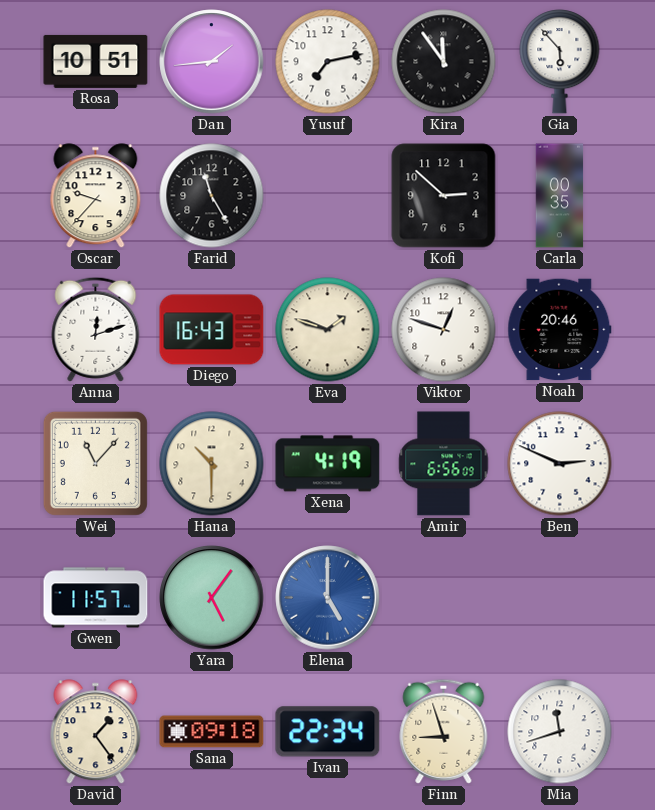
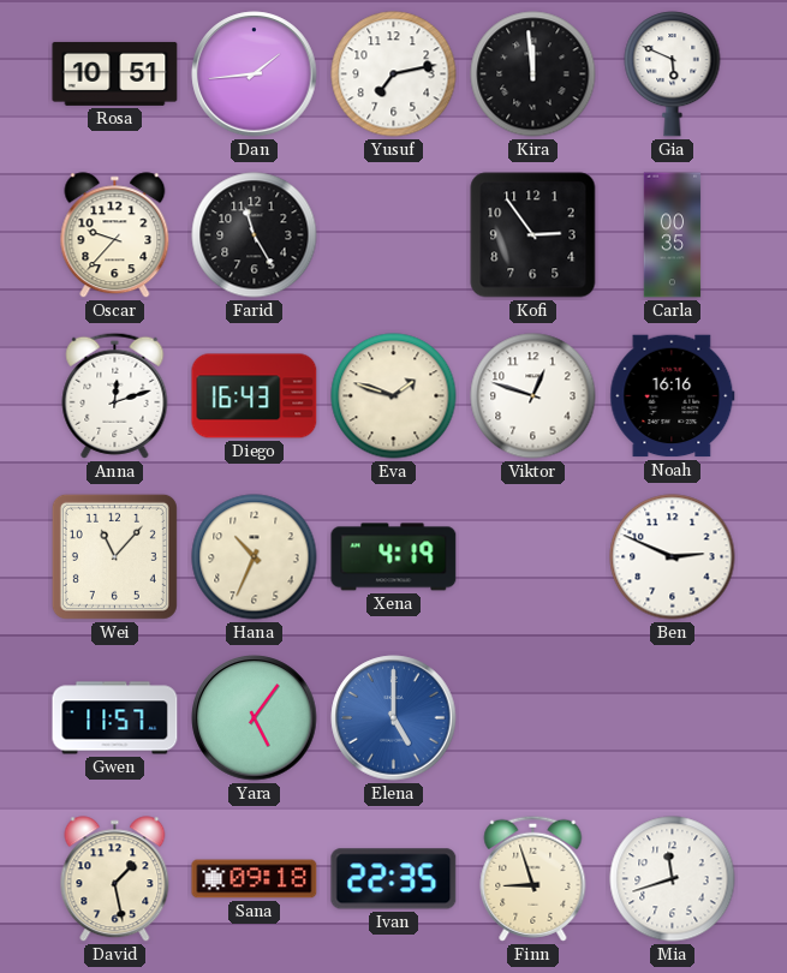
Kira: 11:54 -> 11:59
Gia: 5:53 -> 5:49
Kofi: 2:52 -> 2:54
Noah: 20:46 -> 16:16
Hana: 10:30 -> 10:34
Amir: 6:56 -> none
David: 1:24 -> 1:28
Ivan: 22:34 -> 22:35
